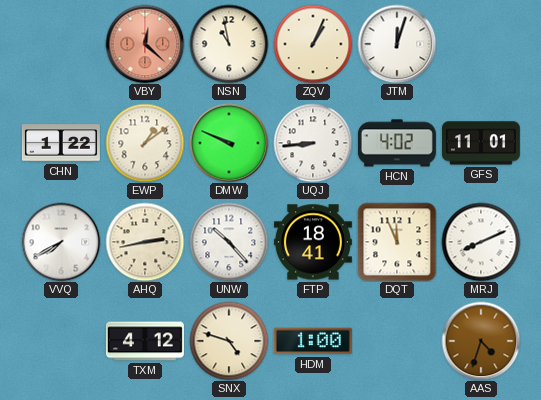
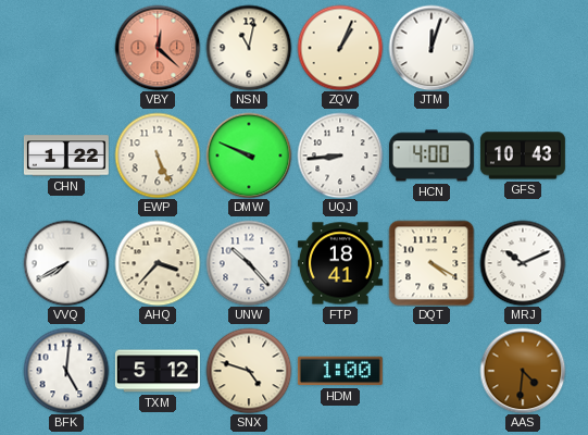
NSN: 10:58 -> 11:02
EWP: 1:09 -> 5:26
HCN: 4:02 -> 4:00
GFS: 11:01 -> 10:43
AHQ: 2:43 -> 3:37
DQT: 11:56 -> 4:20
MRJ: 8:11 -> 10:11
BFK: none -> 5:01
TXM: 4:12 -> 5:12
AAS: 4:33 -> 4:31
